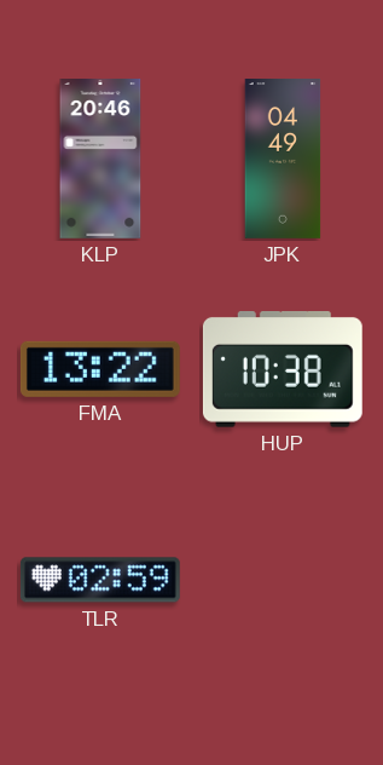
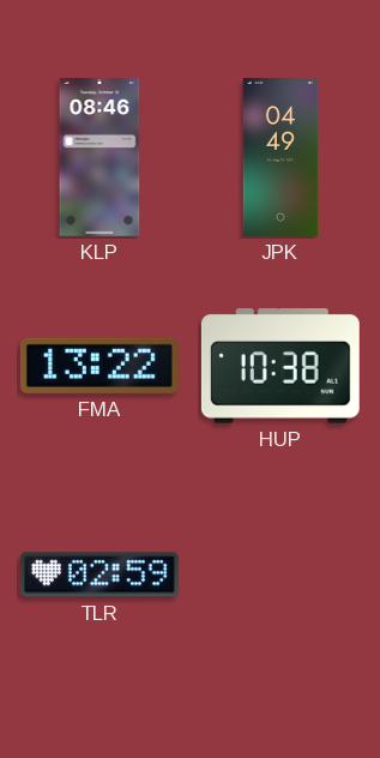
KLP: 20:46 -> 08:46
